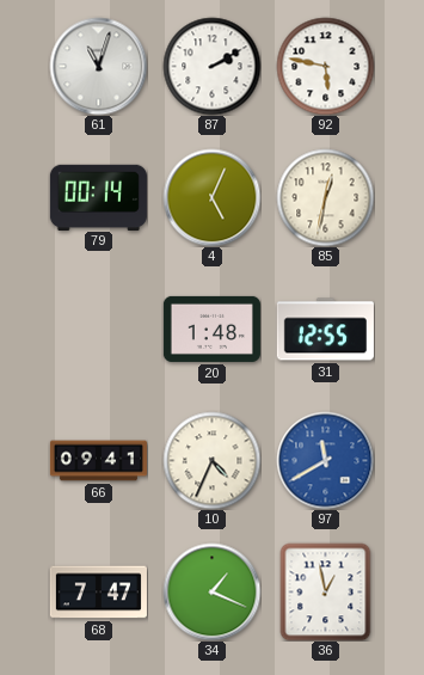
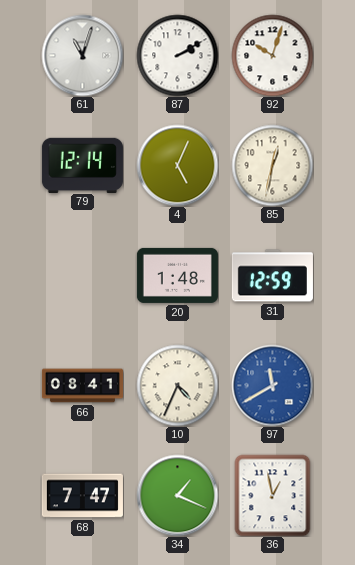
92: 5:47 -> 10:03
79: 00:14 -> 12:14
31: 12:55 -> 12:59
66: 09:41 -> 08:41
